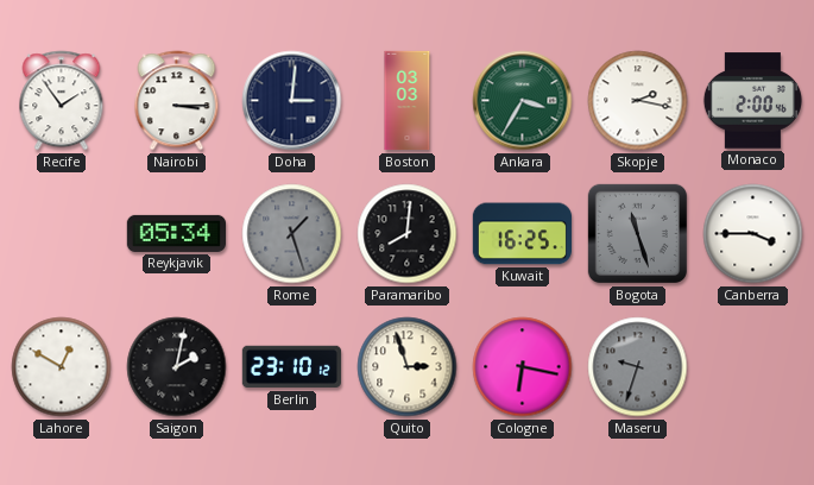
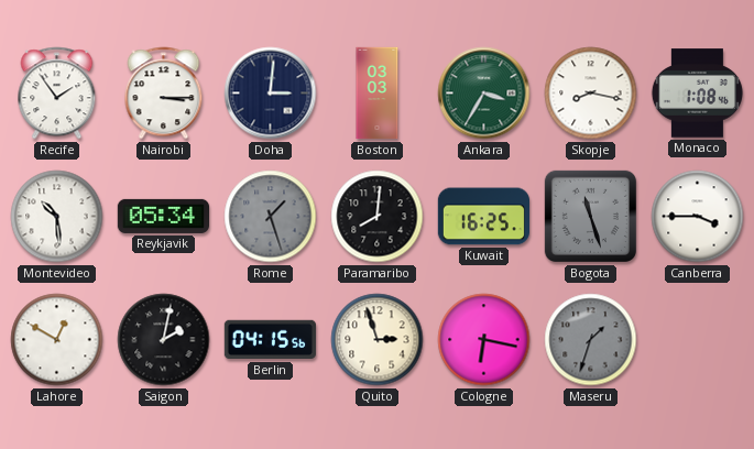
Skopje: 2:17 -> 8:17
Monaco: 2:00 -> 1:08
Montevideo: none -> 10:29
Berlin: 23:10 -> 04:15
Maseru: 9:33 -> 1:33
